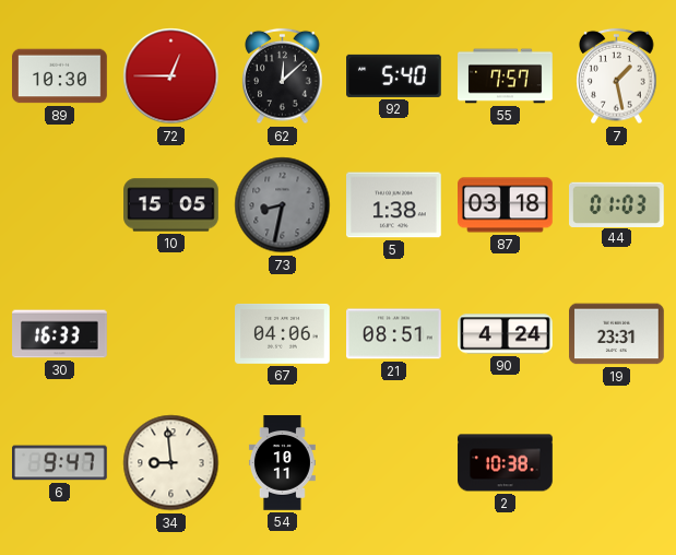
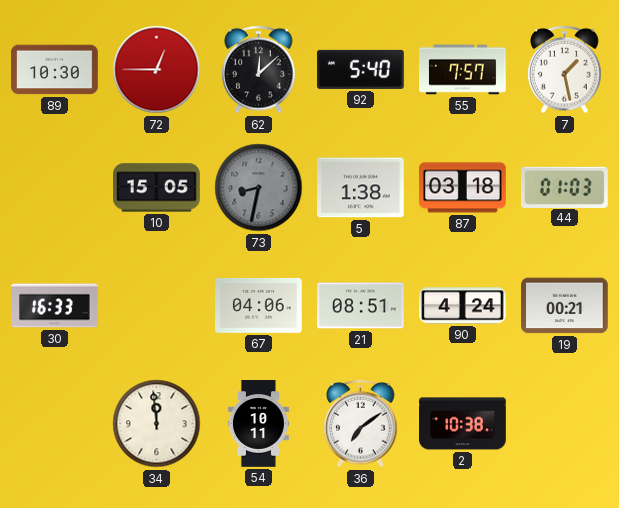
19: 23:31 -> 00:21
6: 9:47 -> none
34: 8:59 -> 11:59
36: none -> 7:09
